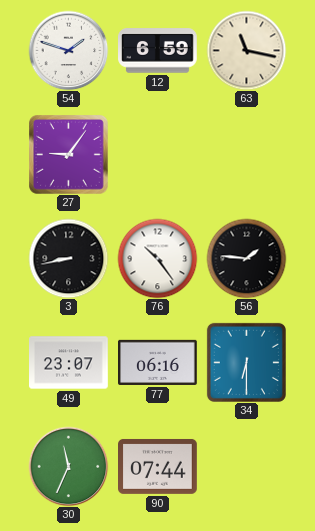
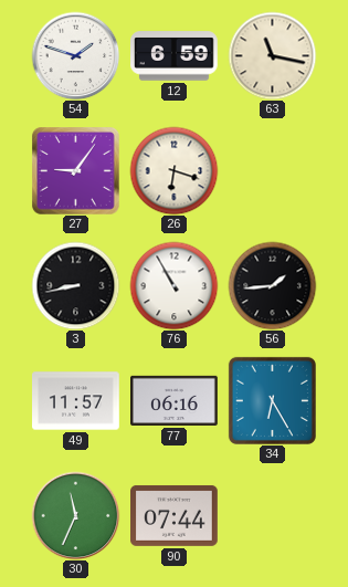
26: none -> 6:18
76: 10:24 -> 10:55
56: 1:46 -> 1:44
49: 23:07 -> 11:57
34: 6:30 -> 6:25
